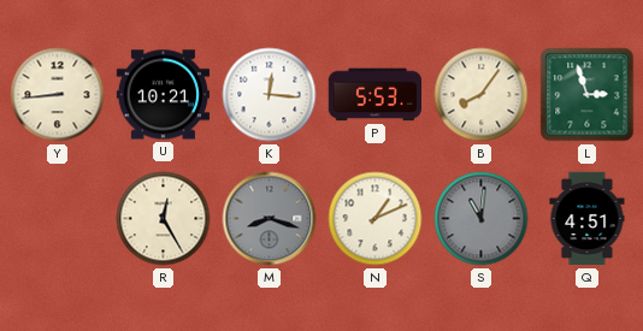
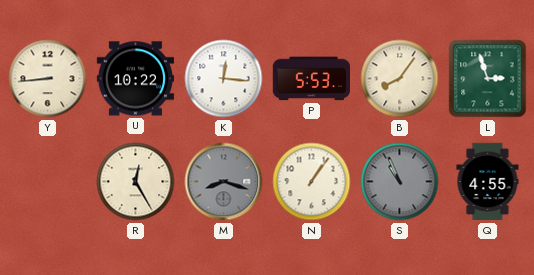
U: 10:21 -> 10:22
N: 1:11 -> 1:06
S: 11:01 -> 10:56
Q: 4:51 -> 4:55
